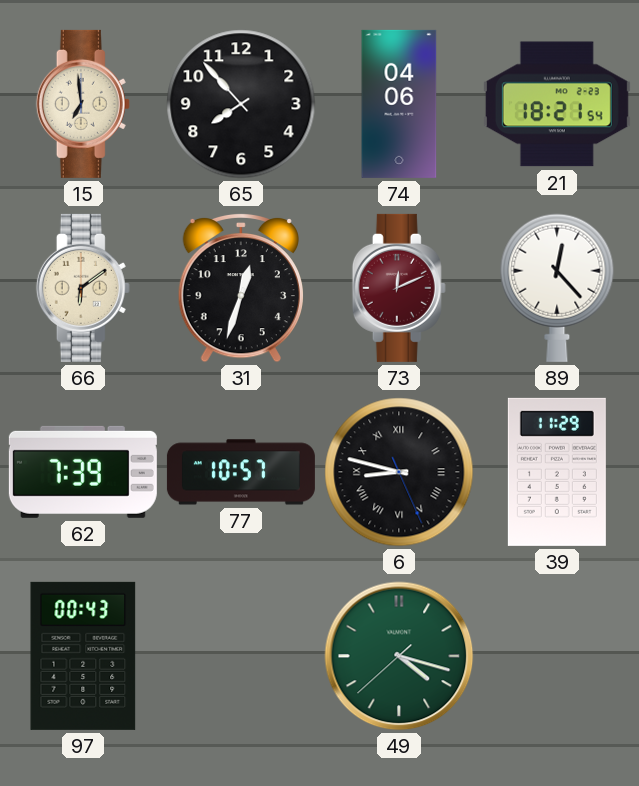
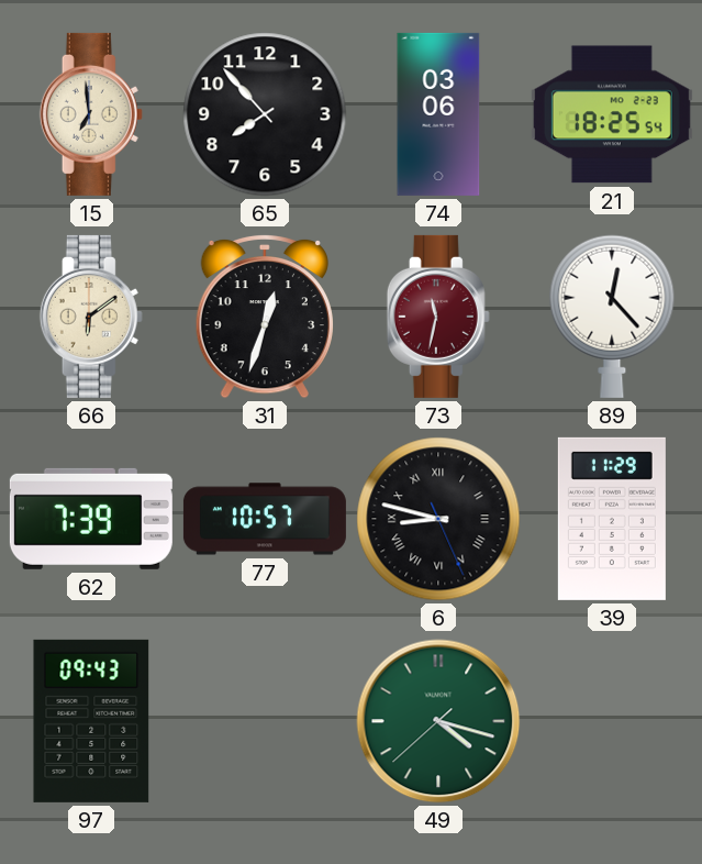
74: 04:06 -> 03:06
21: 18:21 -> 18:25
73: 12:11 -> 11:32
97: 00:43 -> 09:43
